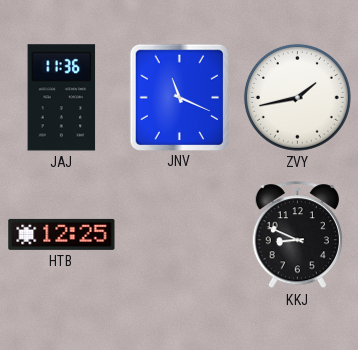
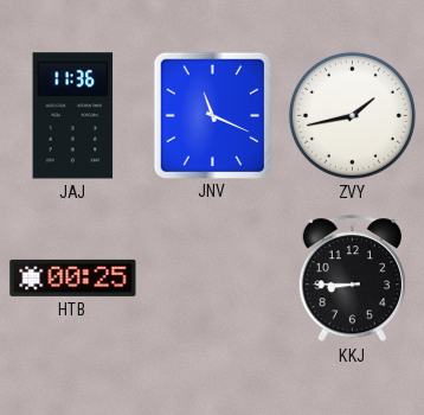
HTB: 12:25 -> 00:25
KKJ: 8:49 -> 8:45
